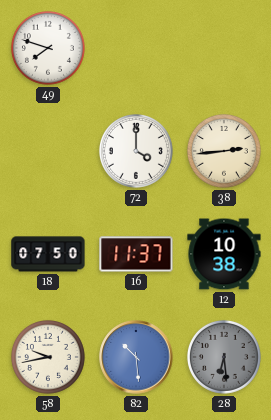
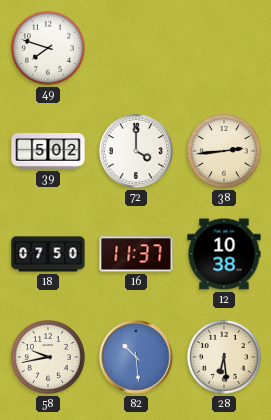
39: none -> 5:02
28 dial: grey -> cream
